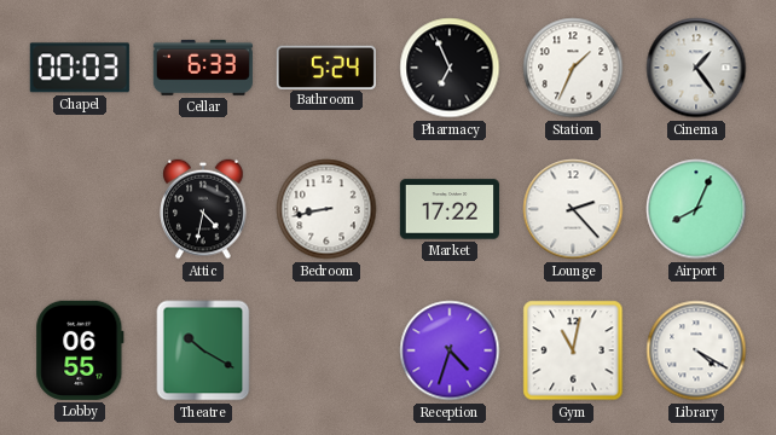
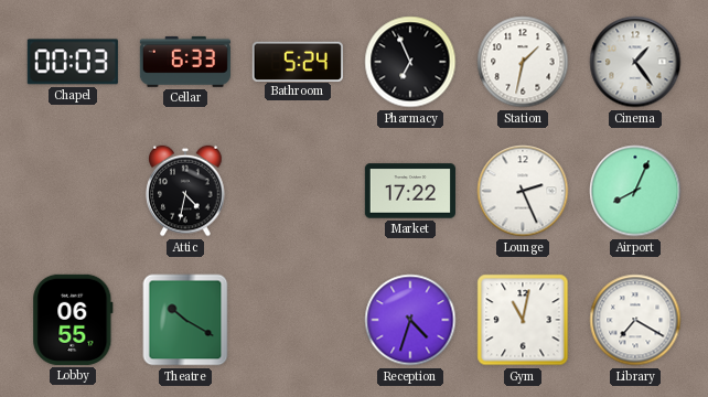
Station: 1:34 -> 1:32
Bedroom: 8:43 -> none
Lounge: 2:23 -> 2:26
Library: 4:20 -> 7:20
